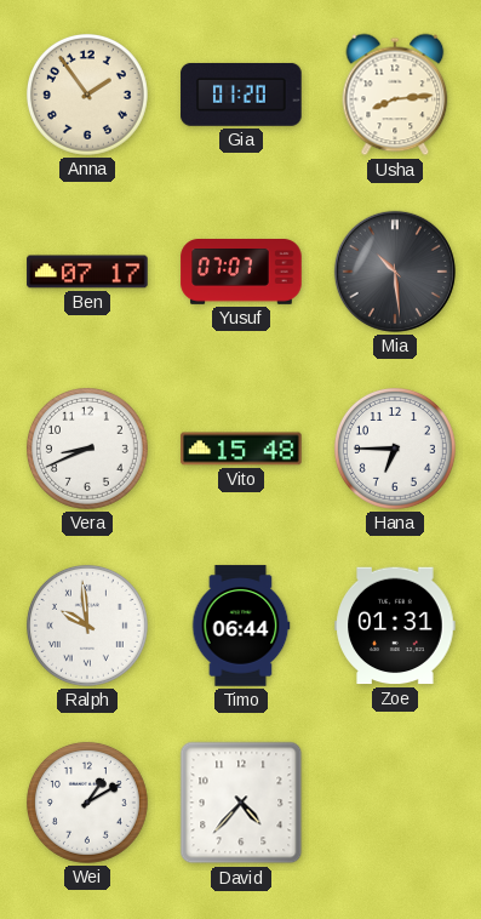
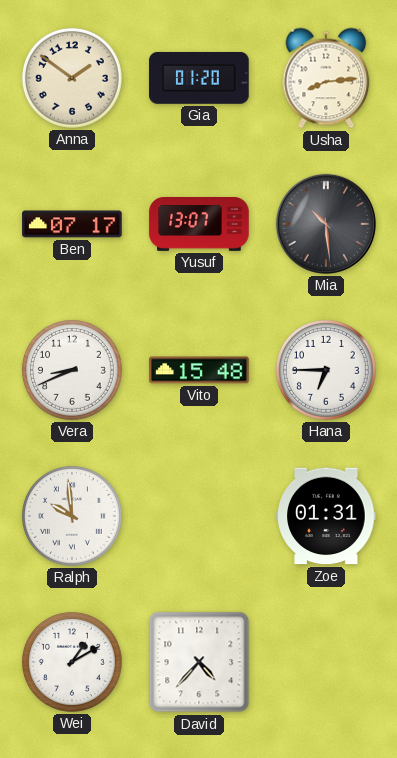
Anna: 1:54 -> 1:51
Yusuf: 07:07 -> 13:07
Timo: 06:44 -> none
